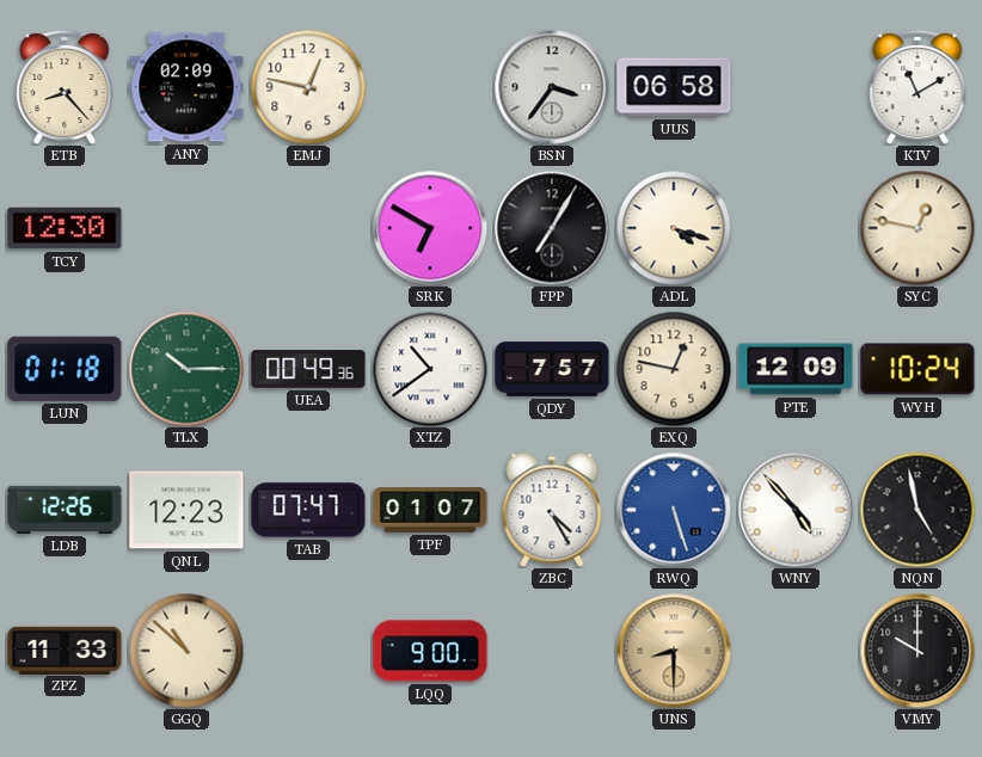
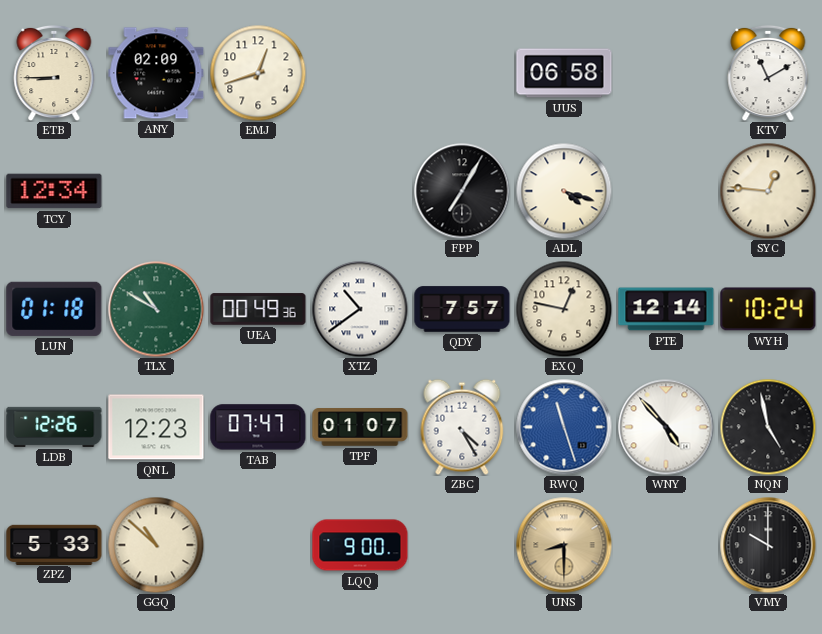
ETB: 8:23 -> 8:45
EMJ: 12:47 -> 12:42
BSN: 3:36 -> none
TCY: 12:30 -> 12:34
SRK: 6:50 -> none
SYC: 12:47 -> 12:46
TLX: 10:15 -> 10:50
PTE: 12:09 -> 12:14
RWQ: 5:27 -> 11:27
ZPZ: 11:33 -> 5:33
